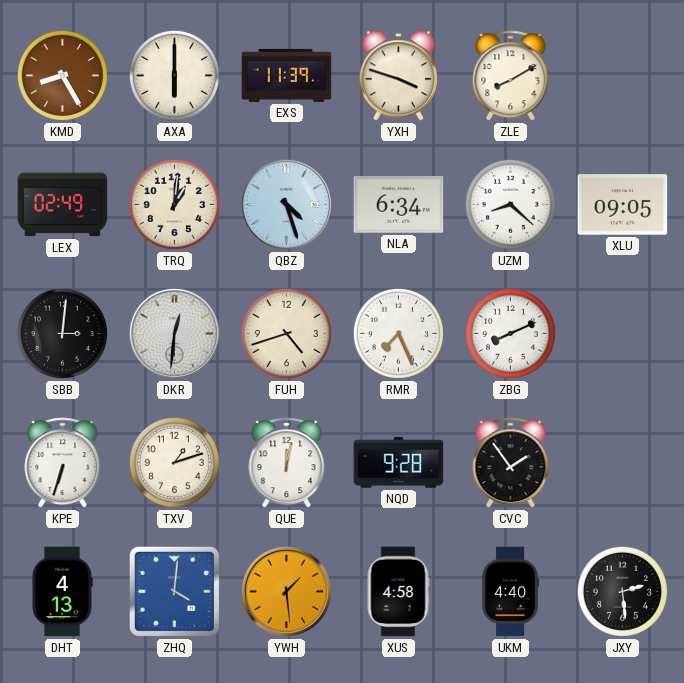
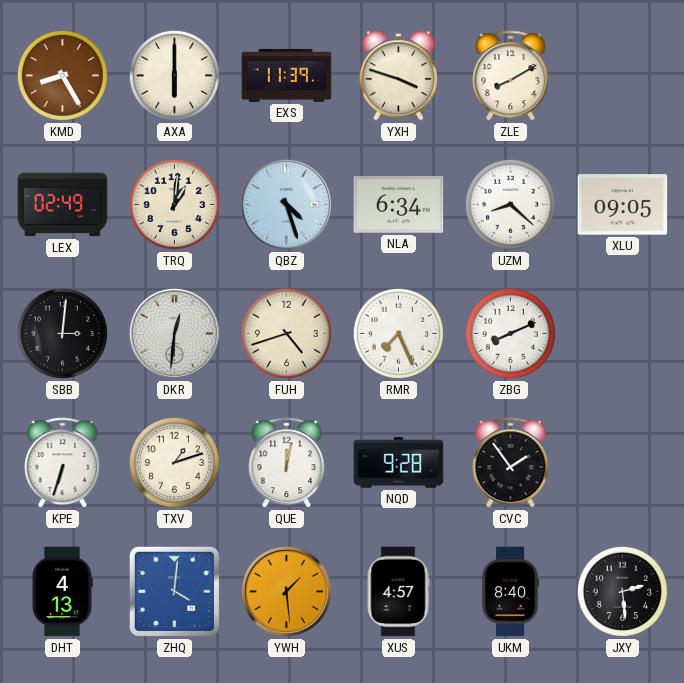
XUS: 4:58 -> 4:57
UKM: 4:40 -> 8:40
